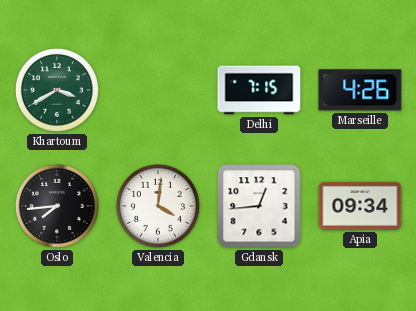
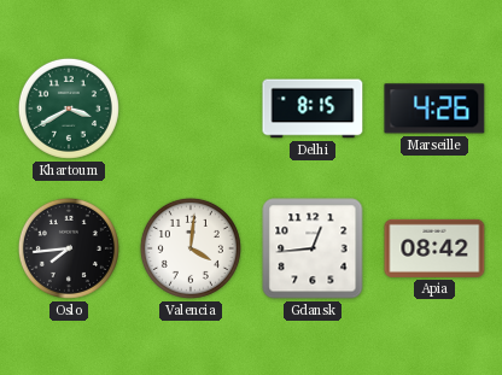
Delhi: 7:15 -> 8:15
Apia: 09:34 -> 08:42
